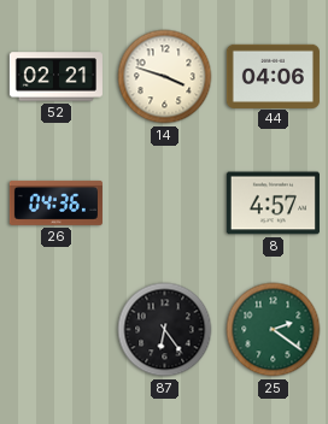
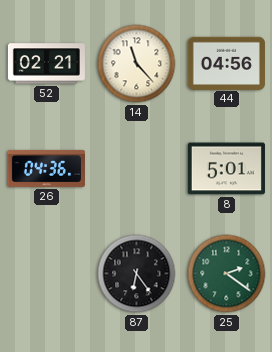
14: 3:48 -> 11:23
44: 04:06 -> 04:56
8: 4:57 -> 5:01
